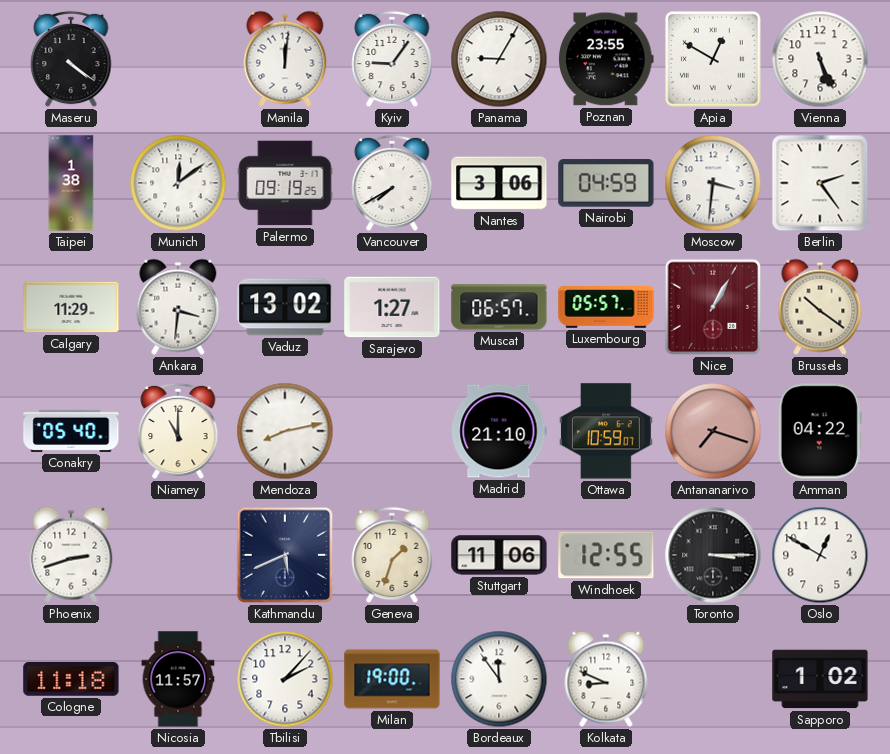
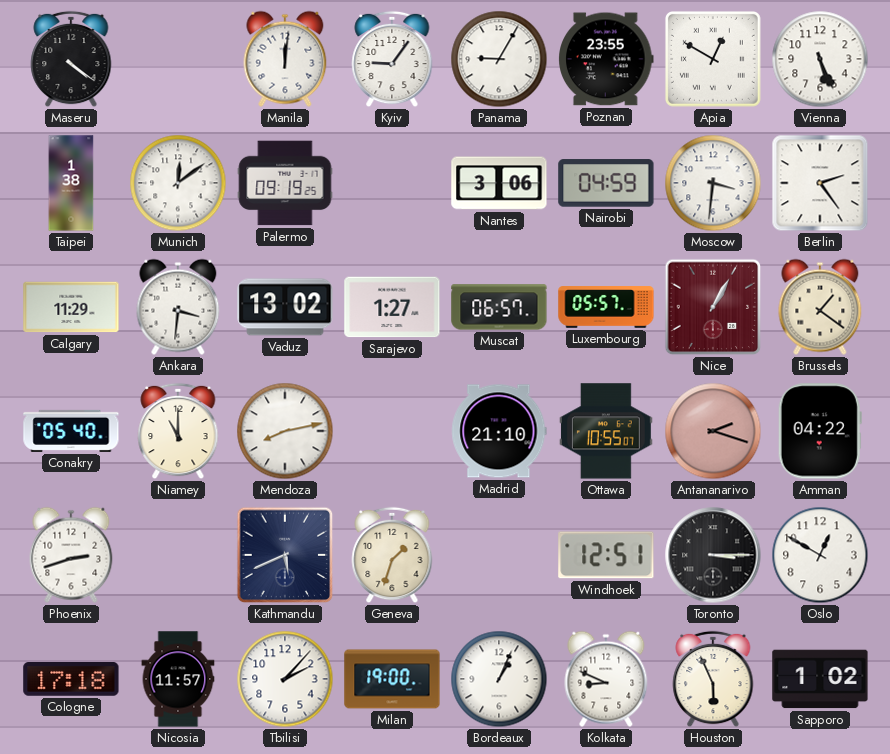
Vancouver: 7:40 -> none
Brussels: 10:21 -> 1:21
Ottawa: 10:59 -> 10:55
Antananarivo: 7:18 -> 2:18
Stuttgart: 11:06 -> none
Windhoek: 12:55 -> 12:51
Cologne: 11:18 -> 17:18
Bordeaux: 11:54 -> 1:04
Houston: none -> 5:56
